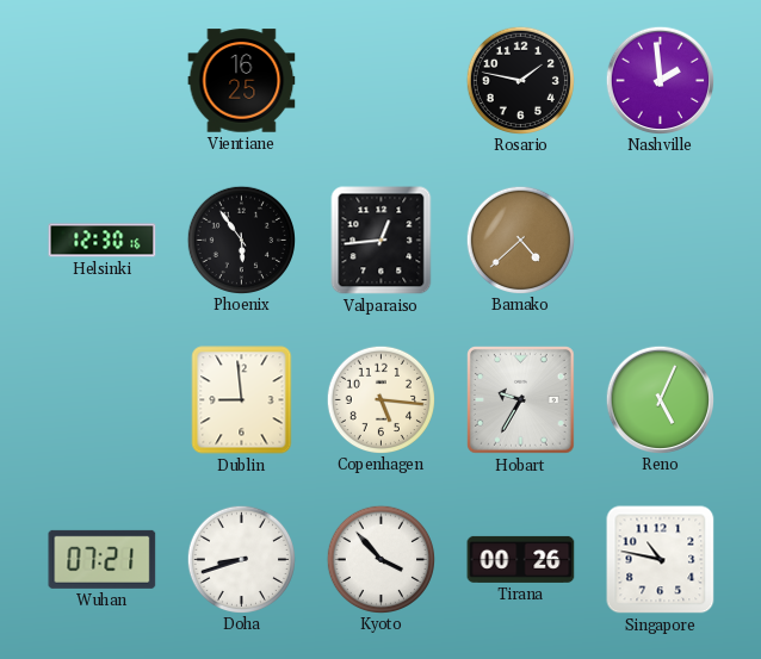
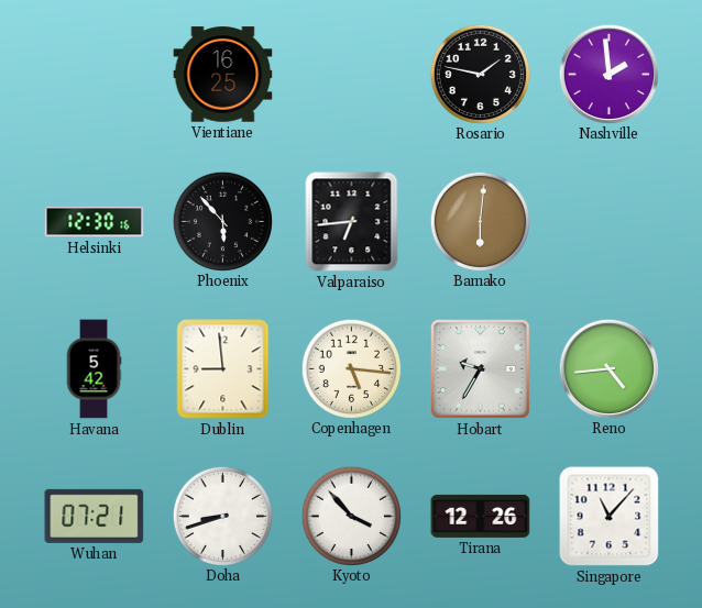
Phoenix: 5:54 -> 5:53
Valparaiso: 12:44 -> 6:44
Bamako: 4:38 -> 6:01
Havana: none -> 5:42
Reno: 5:04 -> 4:44
Tirana: 00:26 -> 12:26
Singapore: 10:47 -> 11:07
